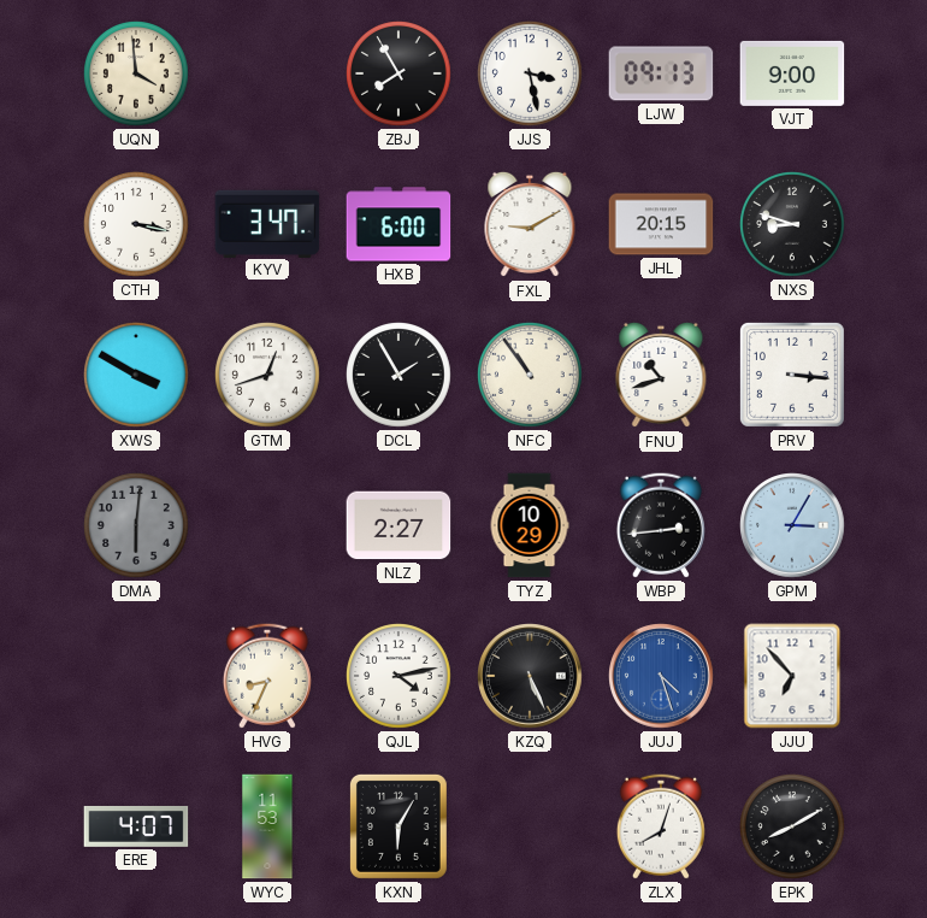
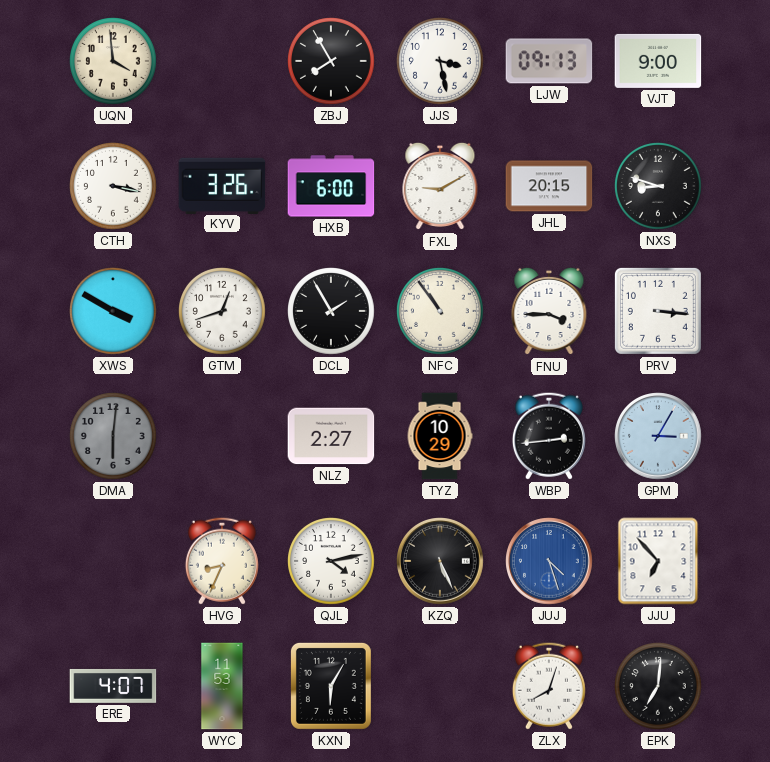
KYV: 3:47 -> 3:26
FNU: 10:42 -> 3:45
EPK: 8:10 -> 7:01
